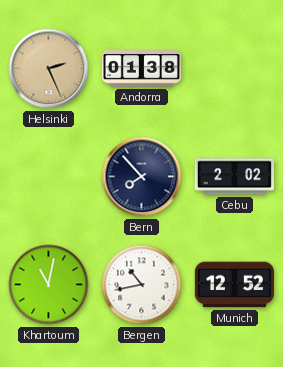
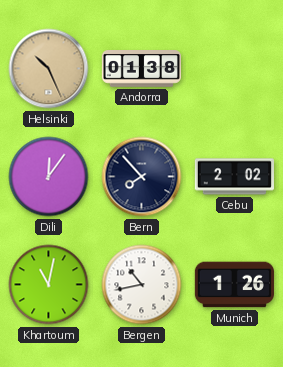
Helsinki: 2:26 -> 10:26
Dili: none -> 12:06
Munich: 12:52 -> 1:26
